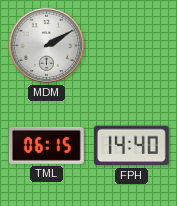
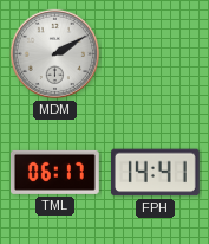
TML: 06:15 -> 06:17
FPH: 14:40 -> 14:41
